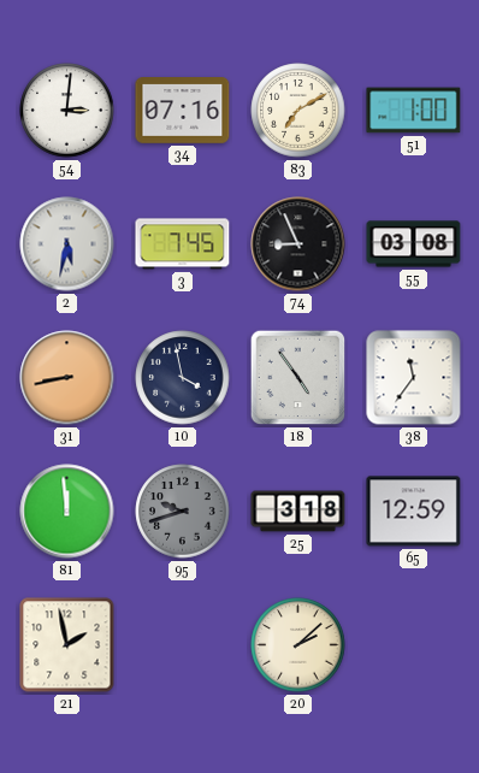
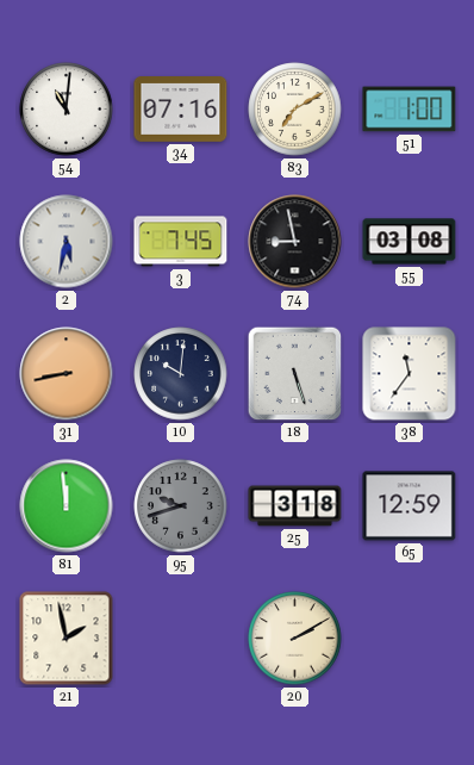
54: 3:01 -> 11:01
74: 8:56 -> 8:58
10: 3:58 -> 10:01
18: 4:54 -> 5:27
20: 2:08 -> 2:10
